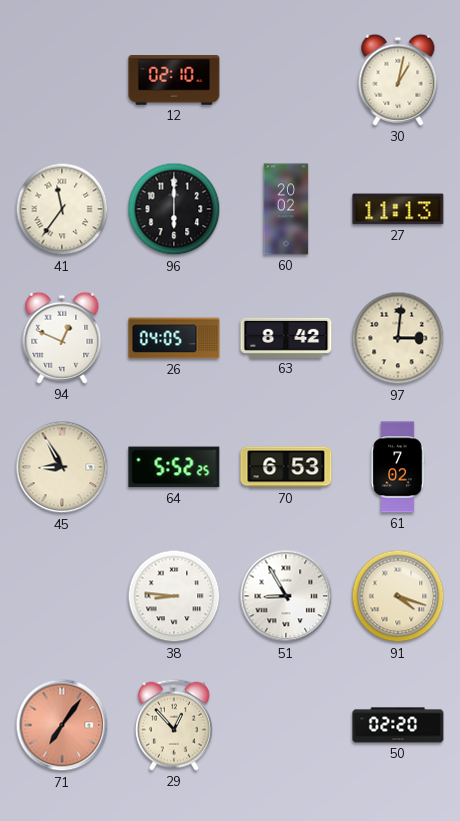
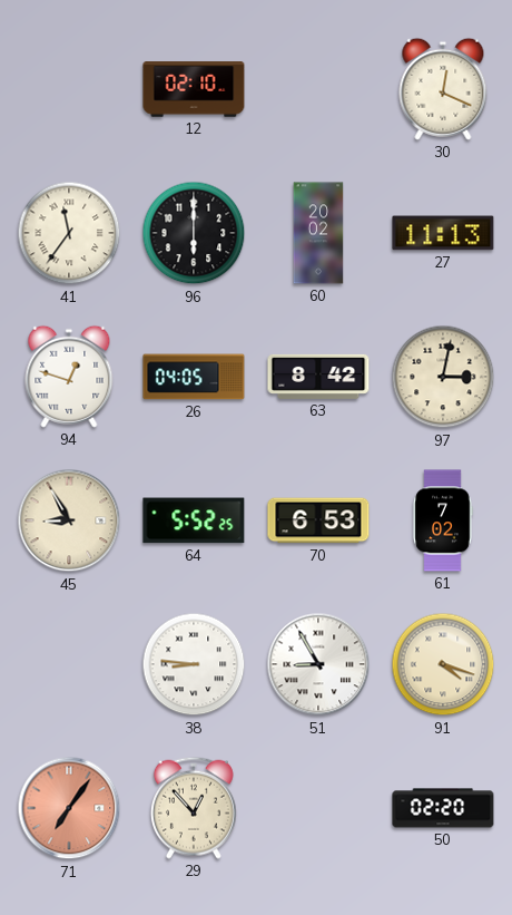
30: 1:02 -> 12:19
94: 12:49 -> 12:48
97: 3:01 -> 3:02
